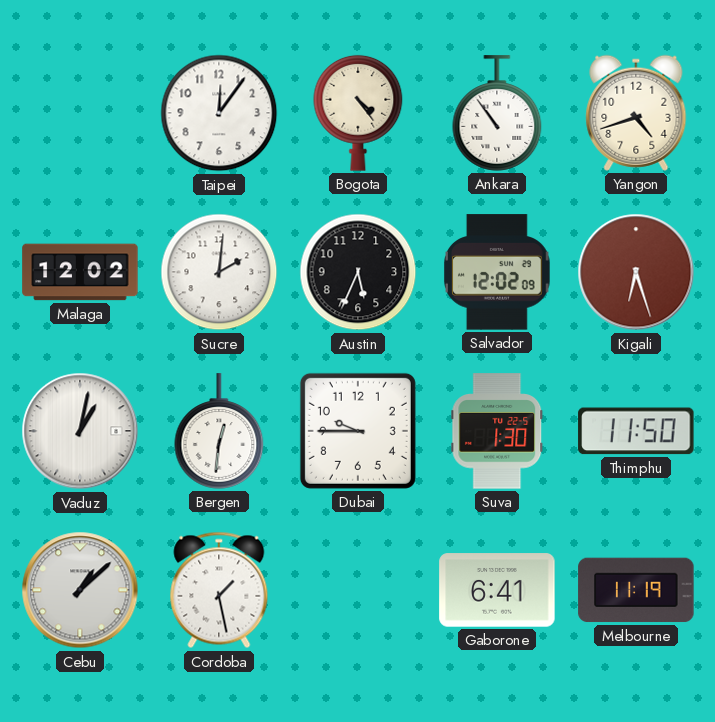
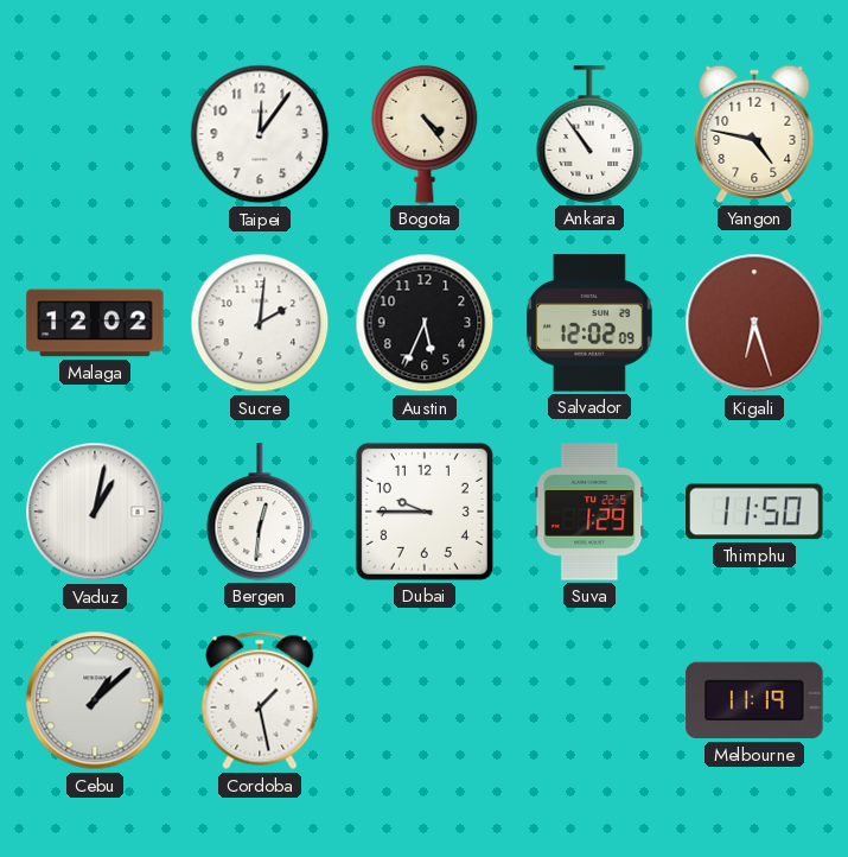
Yangon: 4:42 -> 4:47
Suva: 1:30 -> 1:29
Gaborone: 6:41 -> none
